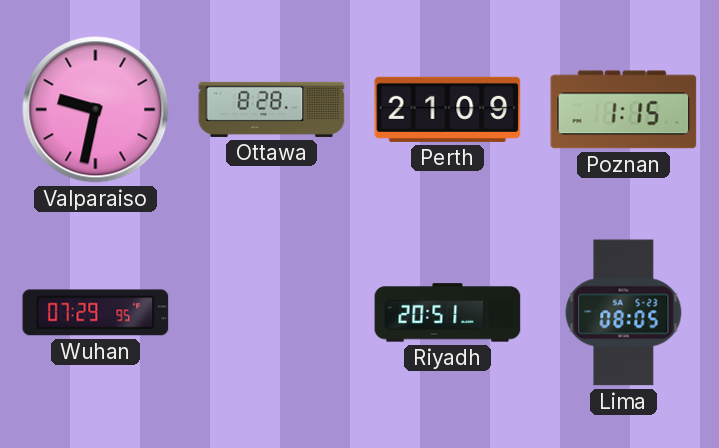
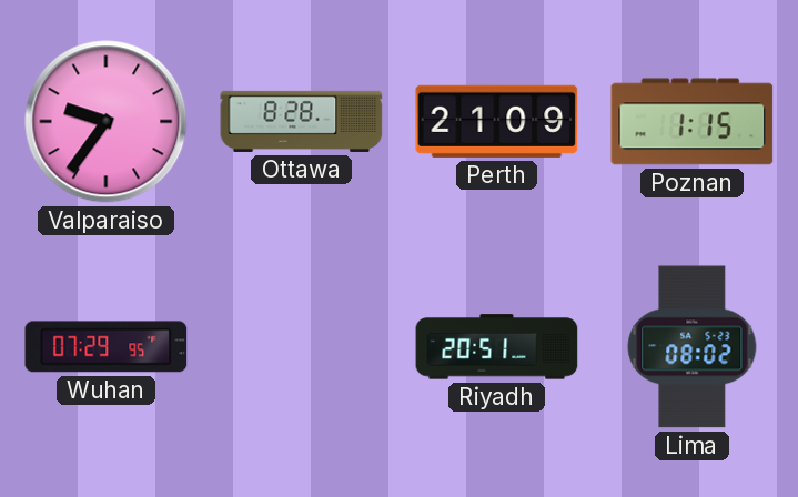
Valparaiso: 9:32 -> 9:36
Lima: 08:05 -> 08:02
